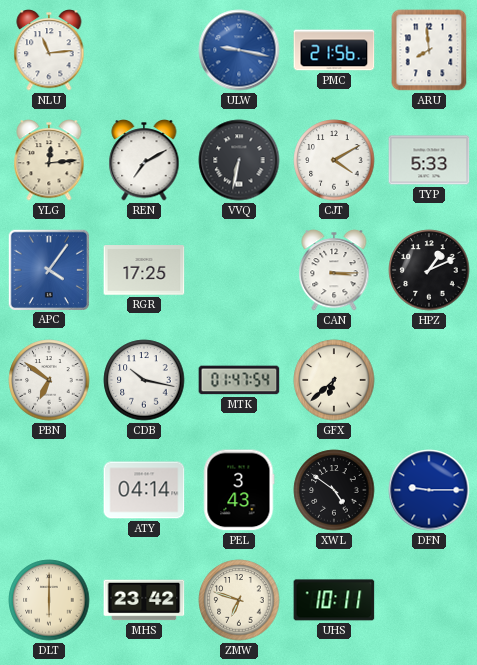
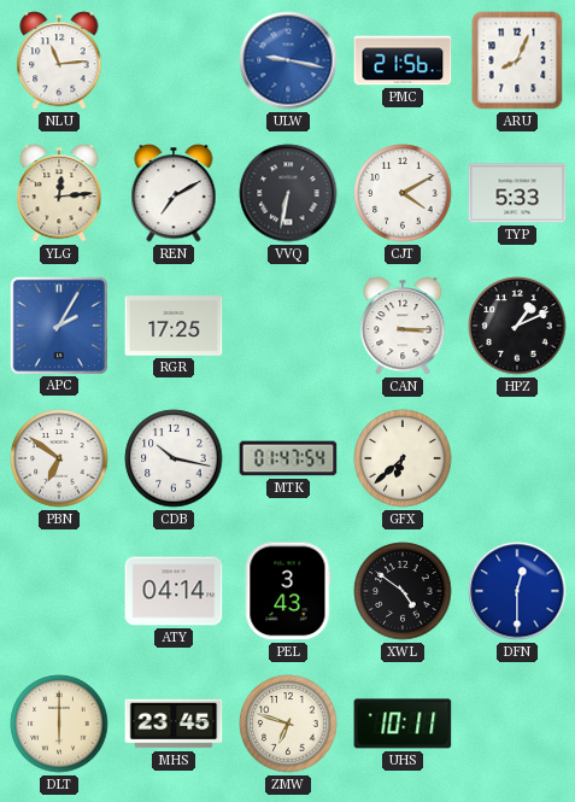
ARU: 7:59 -> 8:04
APC: 4:06 -> 2:05
DFN: 9:15 -> 12:30
MHS: 23:42 -> 23:45
